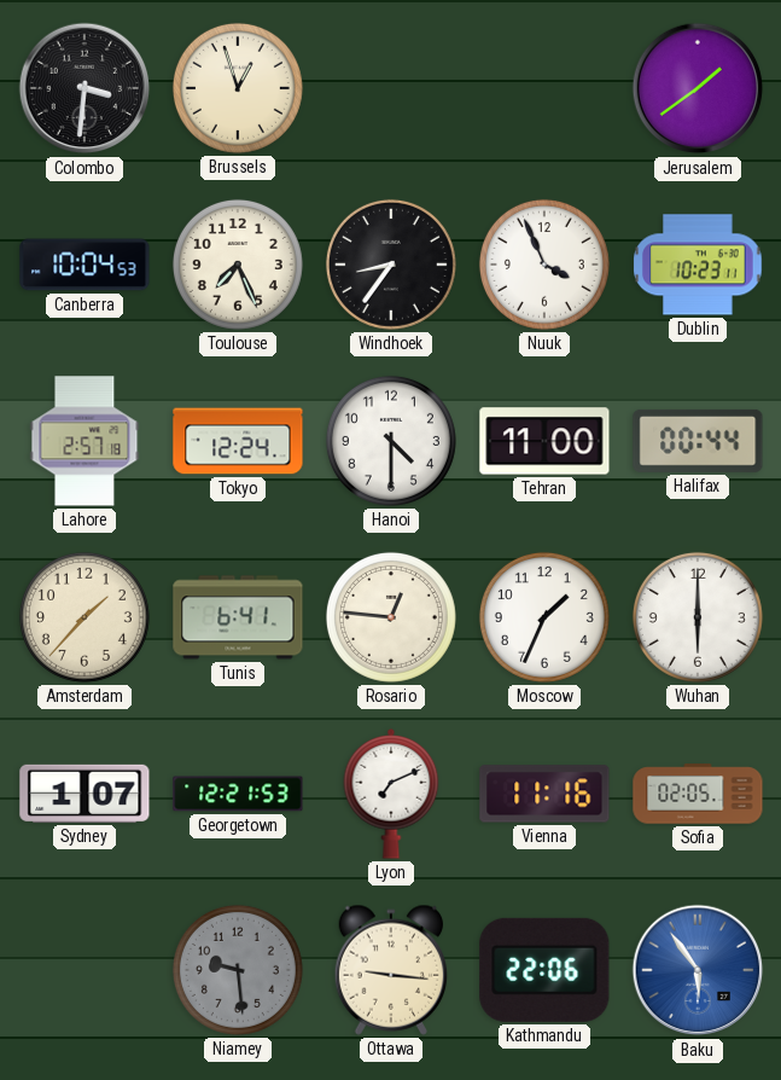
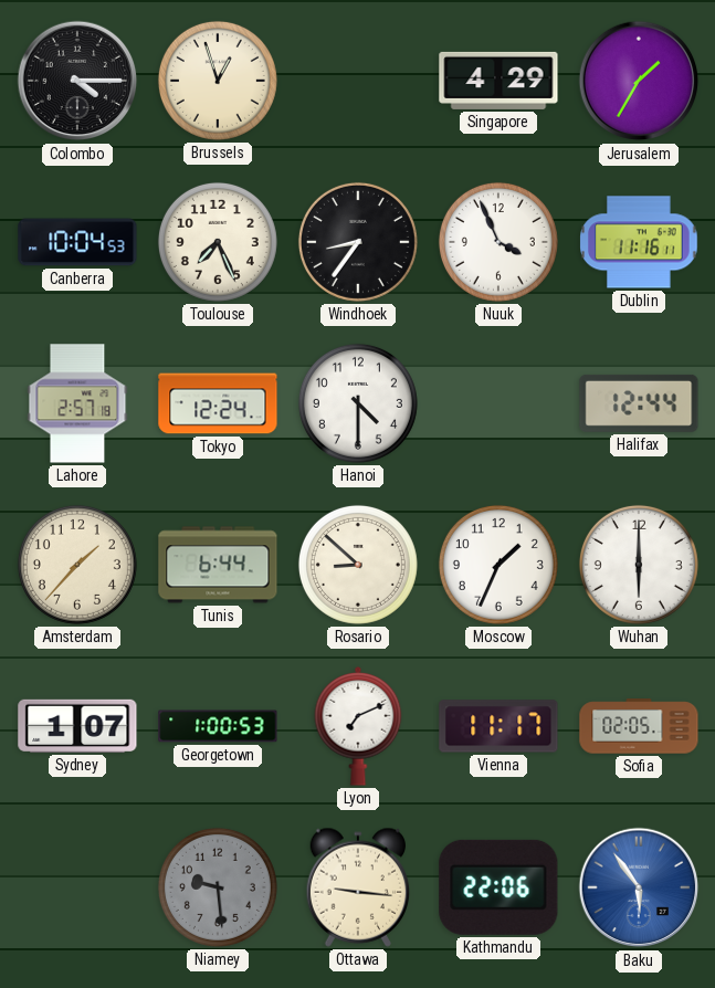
Colombo: 3:31 -> 4:15
Singapore: none -> 4:29
Jerusalem: 1:39 -> 1:35
Dublin: 10:23 -> 11:16
Tehran: 11:00 -> none
Halifax: 00:44 -> 12:44
Tunis: 6:41 -> 6:44
Rosario: 12:46 -> 8:52
Georgetown: 12:21 -> 1:00
Vienna: 11:16 -> 11:17
